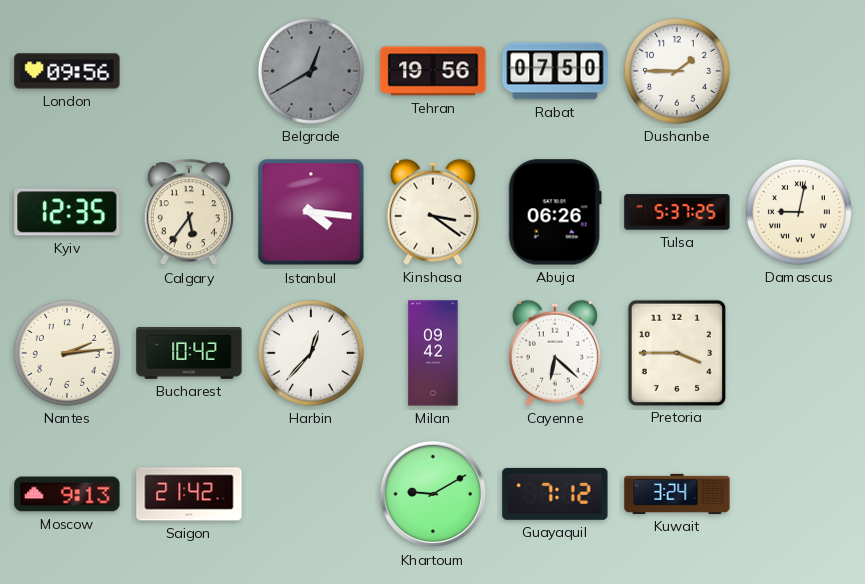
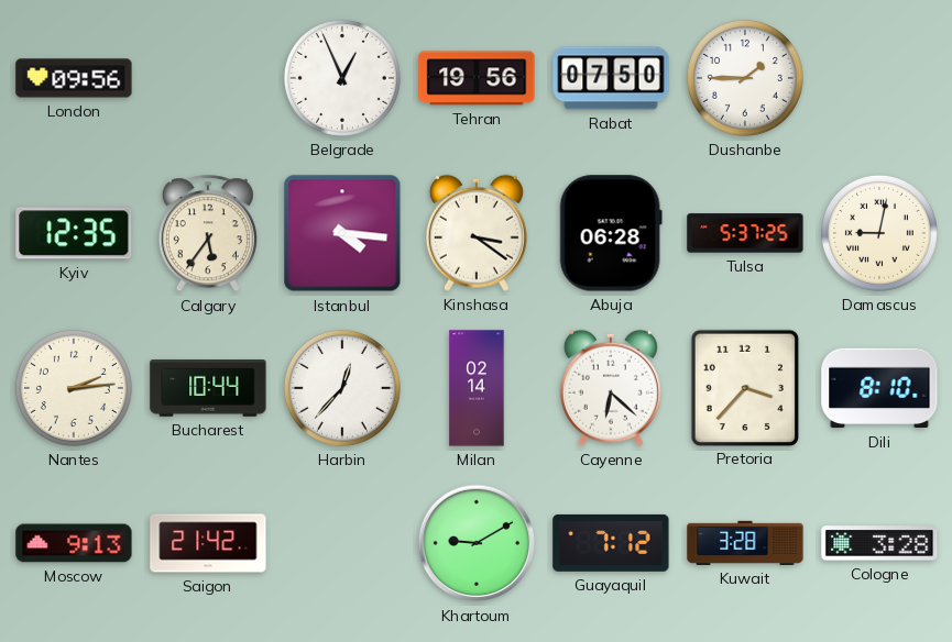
Belgrade: 12:40 -> 12:56
Belgrade dial: grey -> white
Abuja: 06:26 -> 06:28
Bucharest: 10:42 -> 10:44
Milan: 09:42 -> 02:14
Pretoria: 3:45 -> 3:37
Dili: none -> 8:10
Kuwait: 3:24 -> 3:28
Cologne: none -> 3:28
